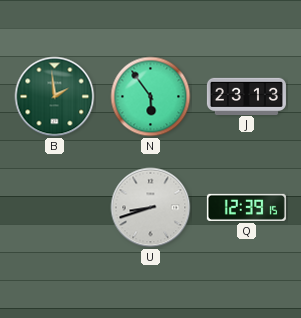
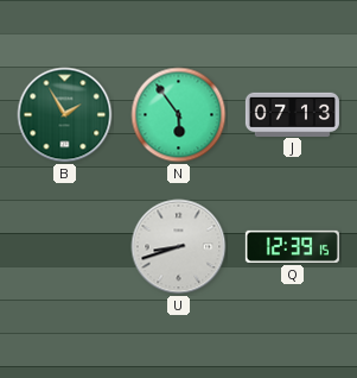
B: 1:59 -> 1:55
J: 23:13 -> 07:13
